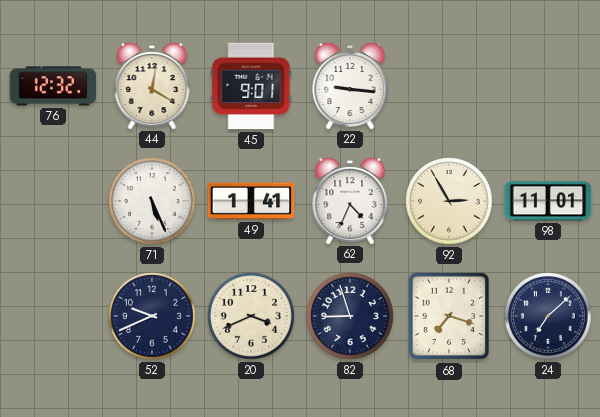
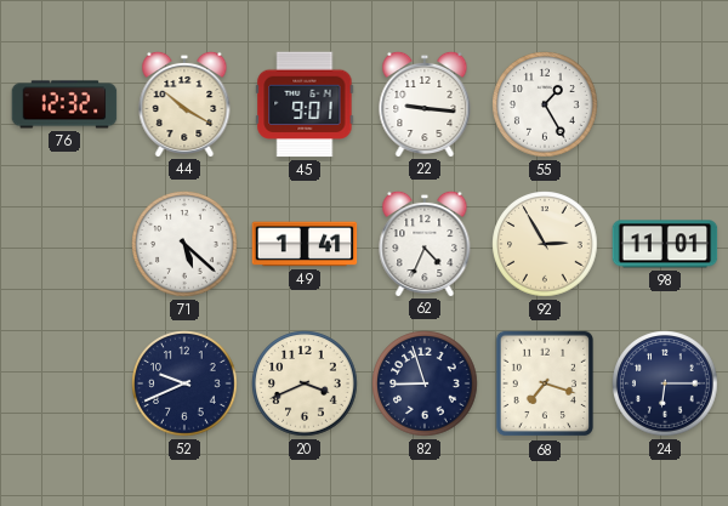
44: 12:20 -> 10:20
55: none -> 1:25
71: 5:26 -> 5:22
24: 7:08 -> 6:15
